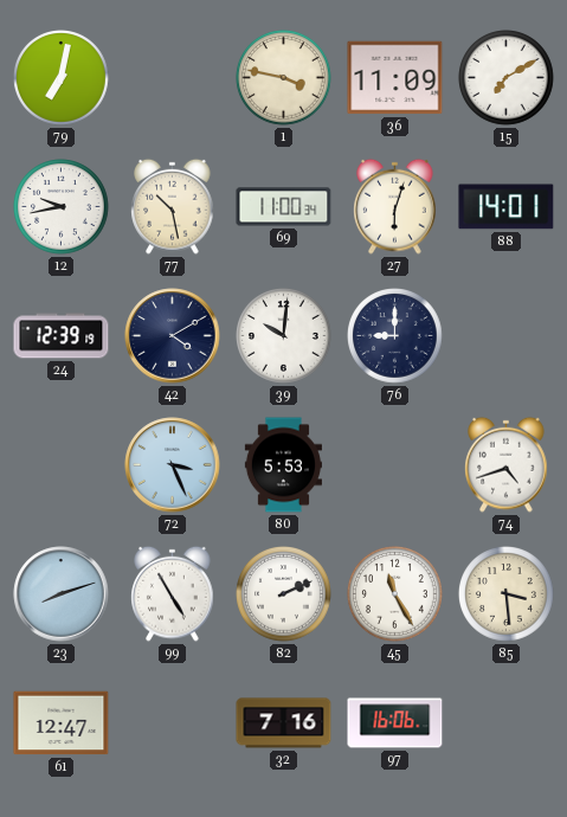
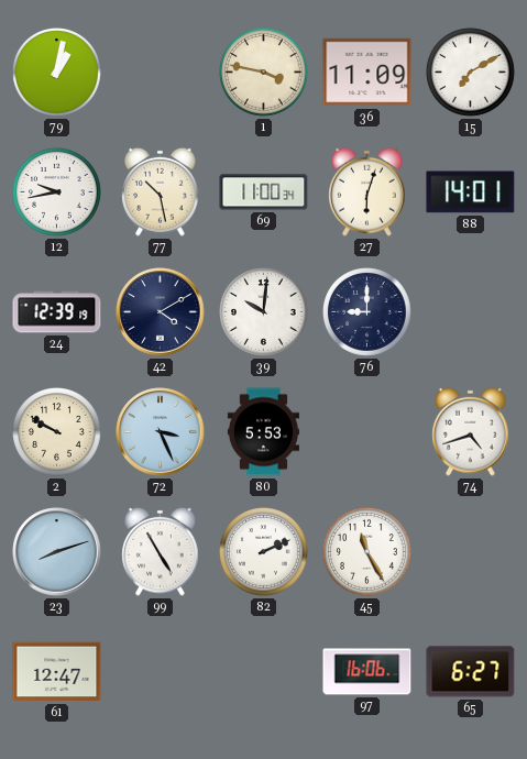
79: 7:02 -> 1:02
2: none -> 9:50
85: 3:29 -> none
32: 7:16 -> none
65: none -> 6:27
